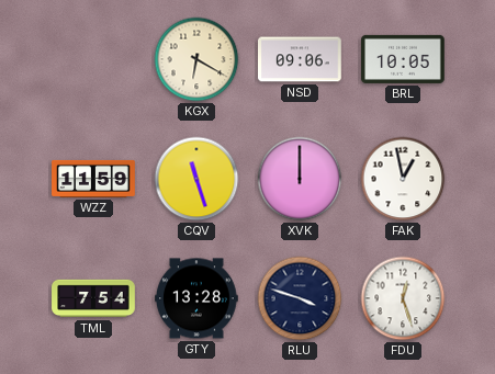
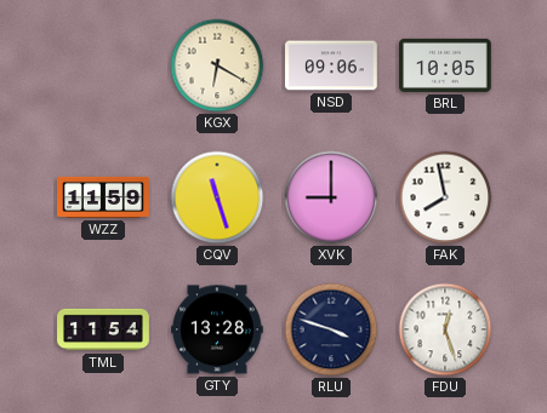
XVK: 12:00 -> 9:00
FAK: 12:58 -> 7:58
TML: 7:54 -> 11:54
